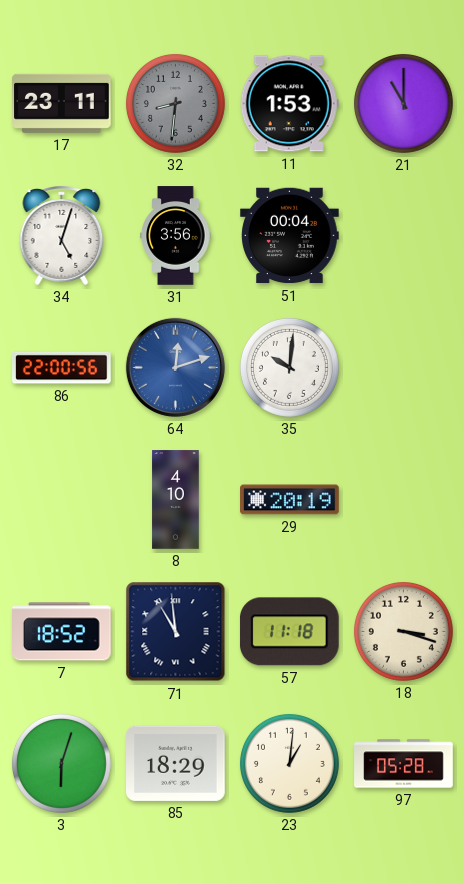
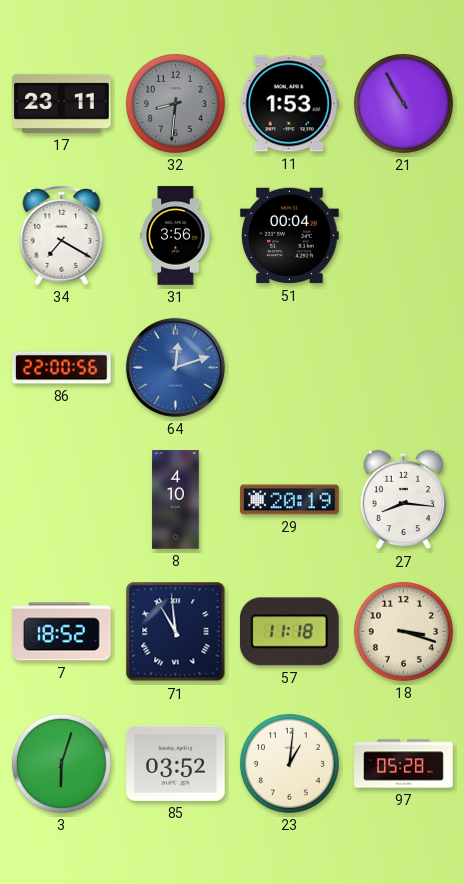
21: 11:00 -> 10:55
34: 5:03 -> 7:20
35: 10:01 -> none
27: none -> 8:16
85: 18:29 -> 03:52
